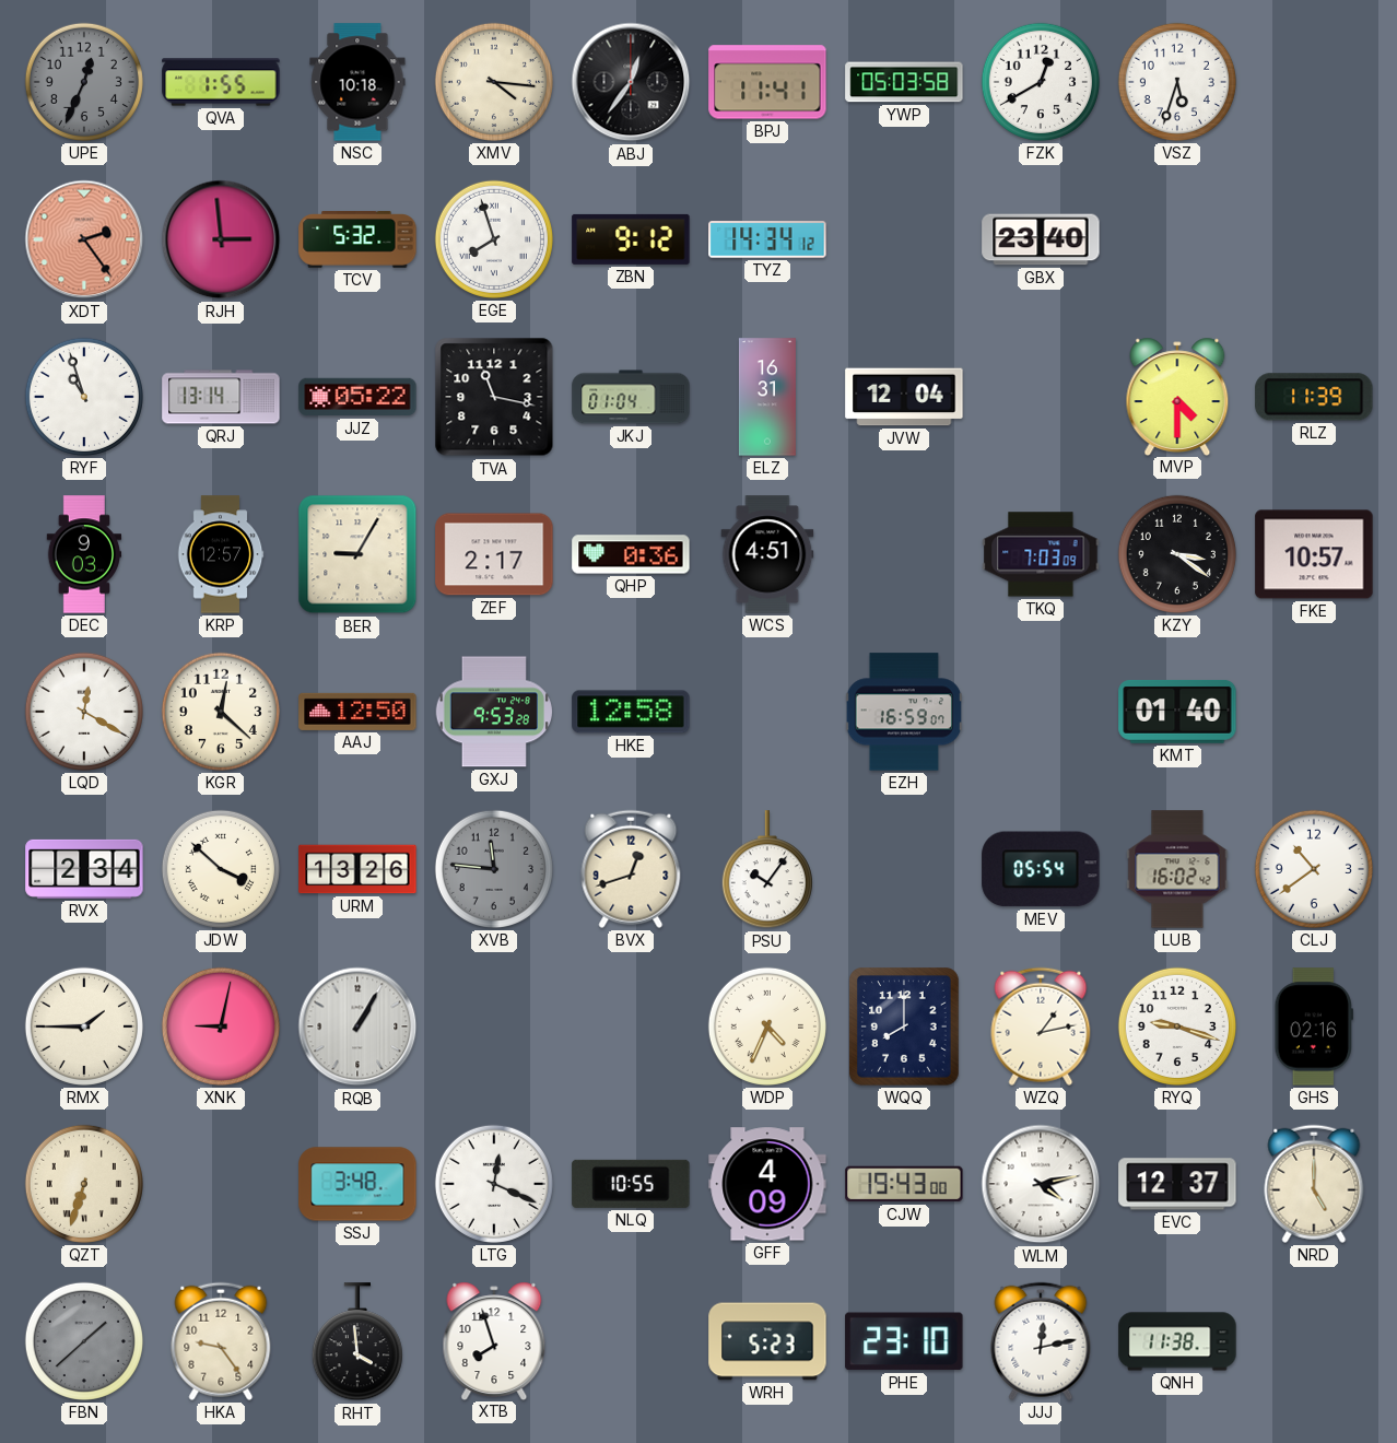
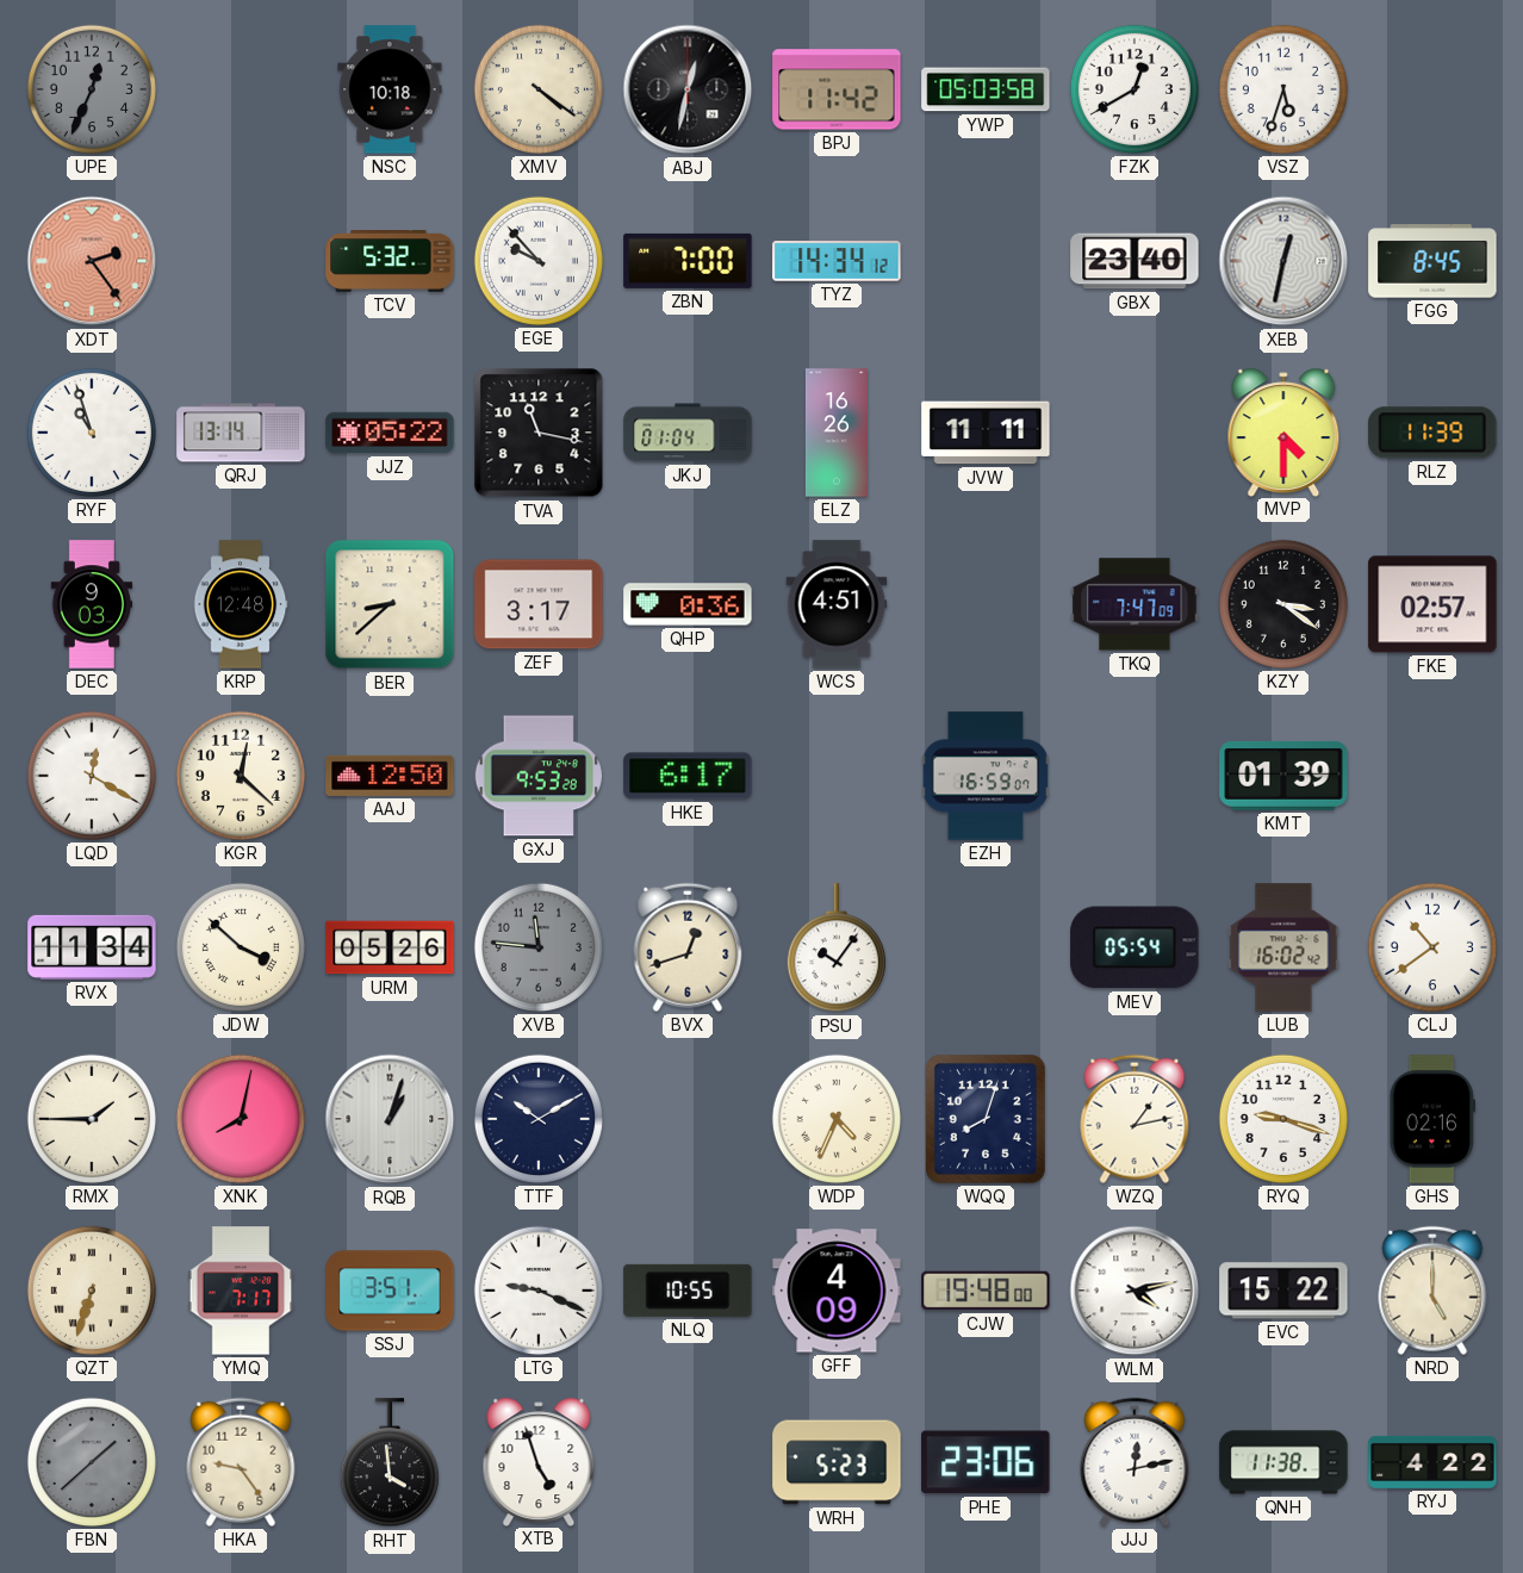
QVA: 1:55 -> none
XMV: 4:16 -> 4:21
ABJ: 12:36 -> 12:32
BPJ: 11:41 -> 11:42
RJH: 2:59 -> none
EGE: 7:57 -> 9:53
ZBN: 9:12 -> 7:00
XEB: none -> 12:32
FGG: none -> 8:45
ELZ: 16:31 -> 16:26
JVW: 12:04 -> 11:11
KRP: 12:57 -> 12:48
BER: 9:05 -> 8:38
ZEF: 2:17 -> 3:17
TKQ: 7:03 -> 7:47
FKE: 10:57 -> 02:57
HKE: 12:58 -> 6:17
KMT: 01:40 -> 01:39
RVX: 2:34 -> 11:34
URM: 13:26 -> 05:26
XNK: 9:02 -> 8:02
RQB: 1:05 -> 1:03
TTF: none -> 10:10
WQQ: 8:00 -> 8:03
YMQ: none -> 7:17
SSJ: 3:48 -> 3:51
LTG: 12:19 -> 9:19
CJW: 19:43 -> 19:48
EVC: 12:37 -> 15:22
XTB: 7:57 -> 4:57
PHE: 23:10 -> 23:06
RYJ: none -> 4:22
